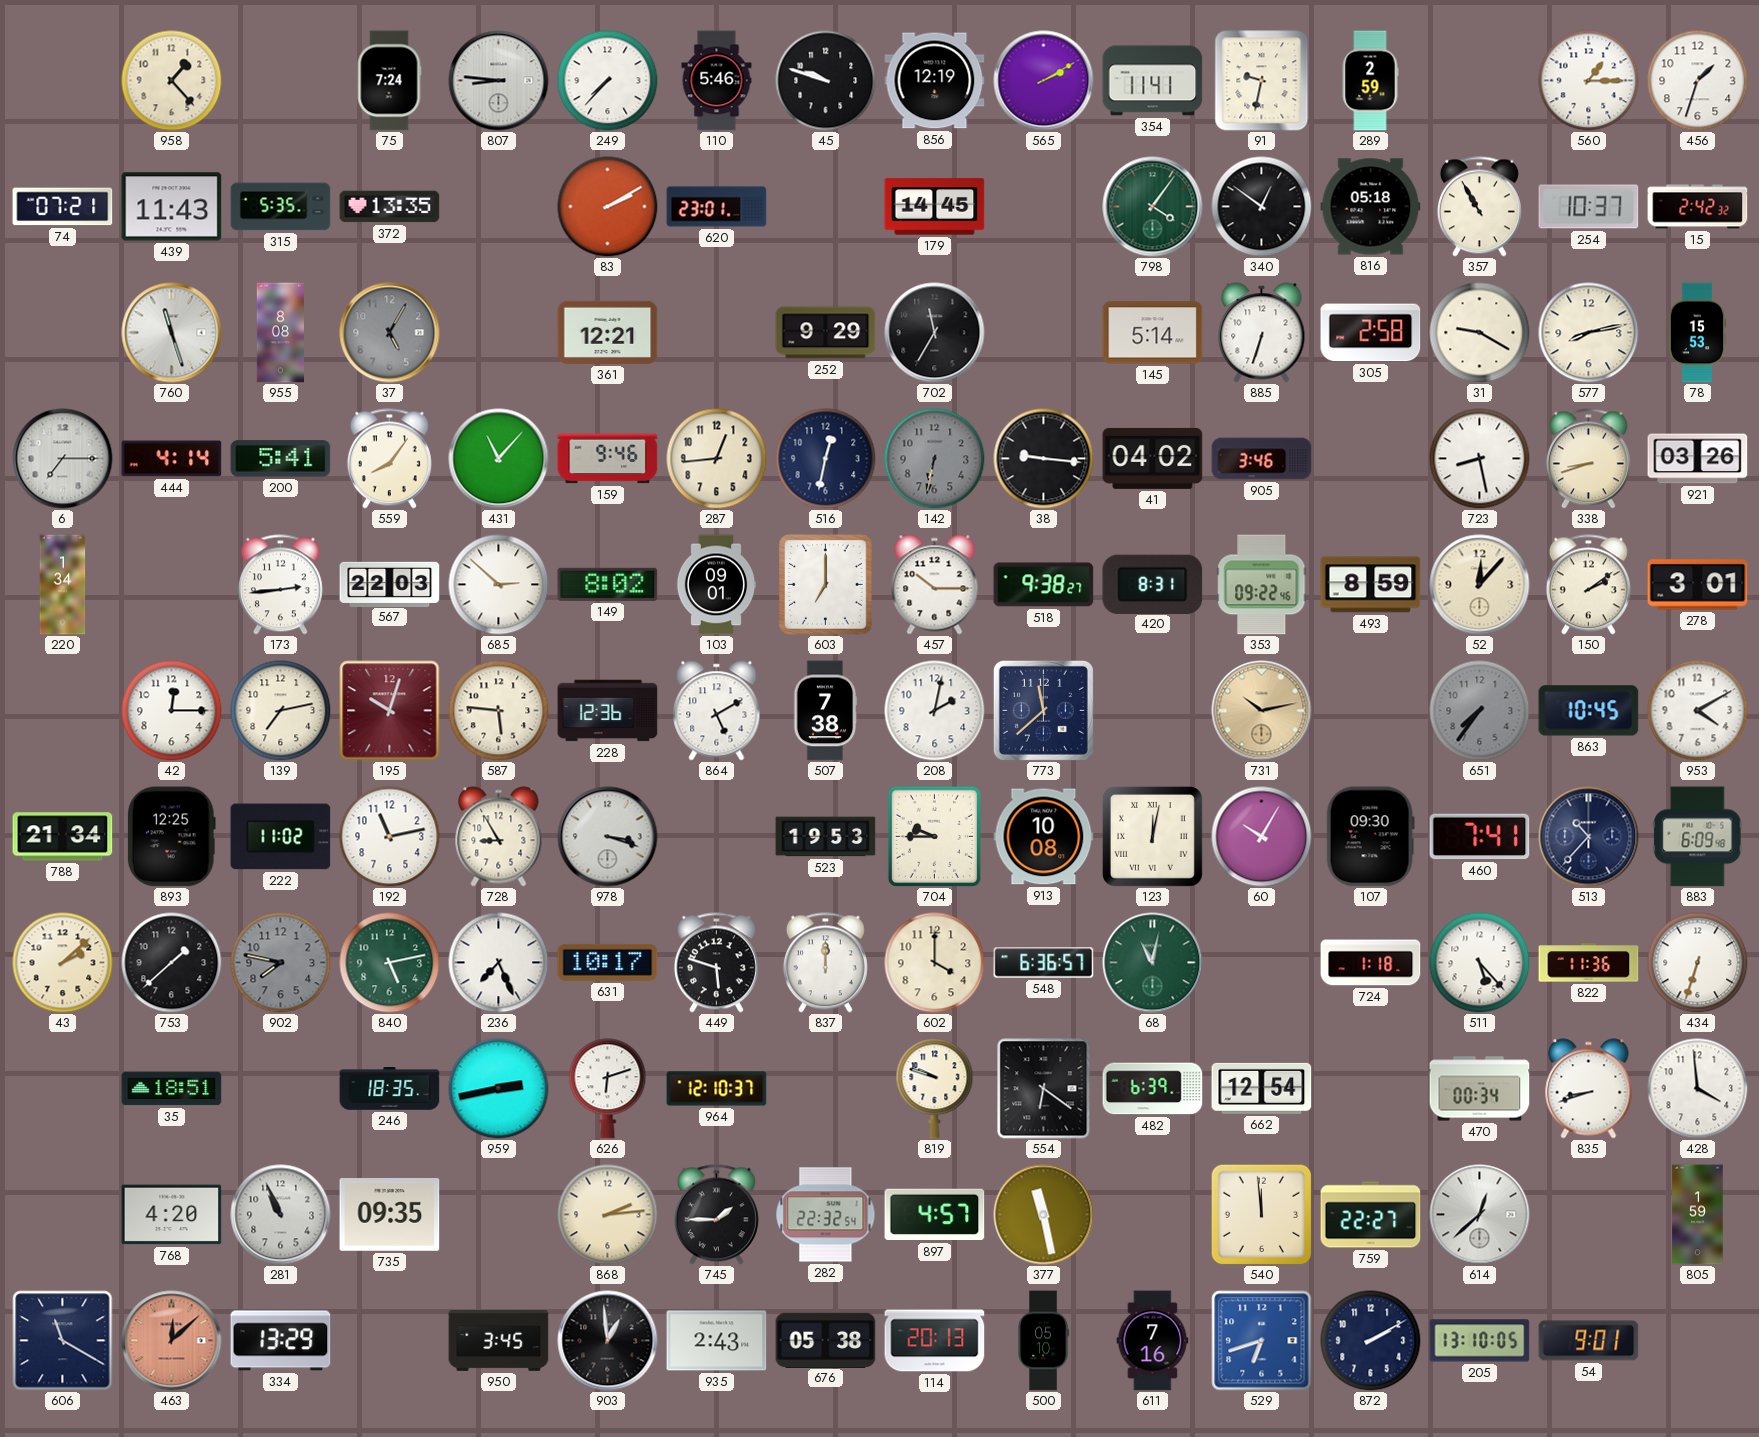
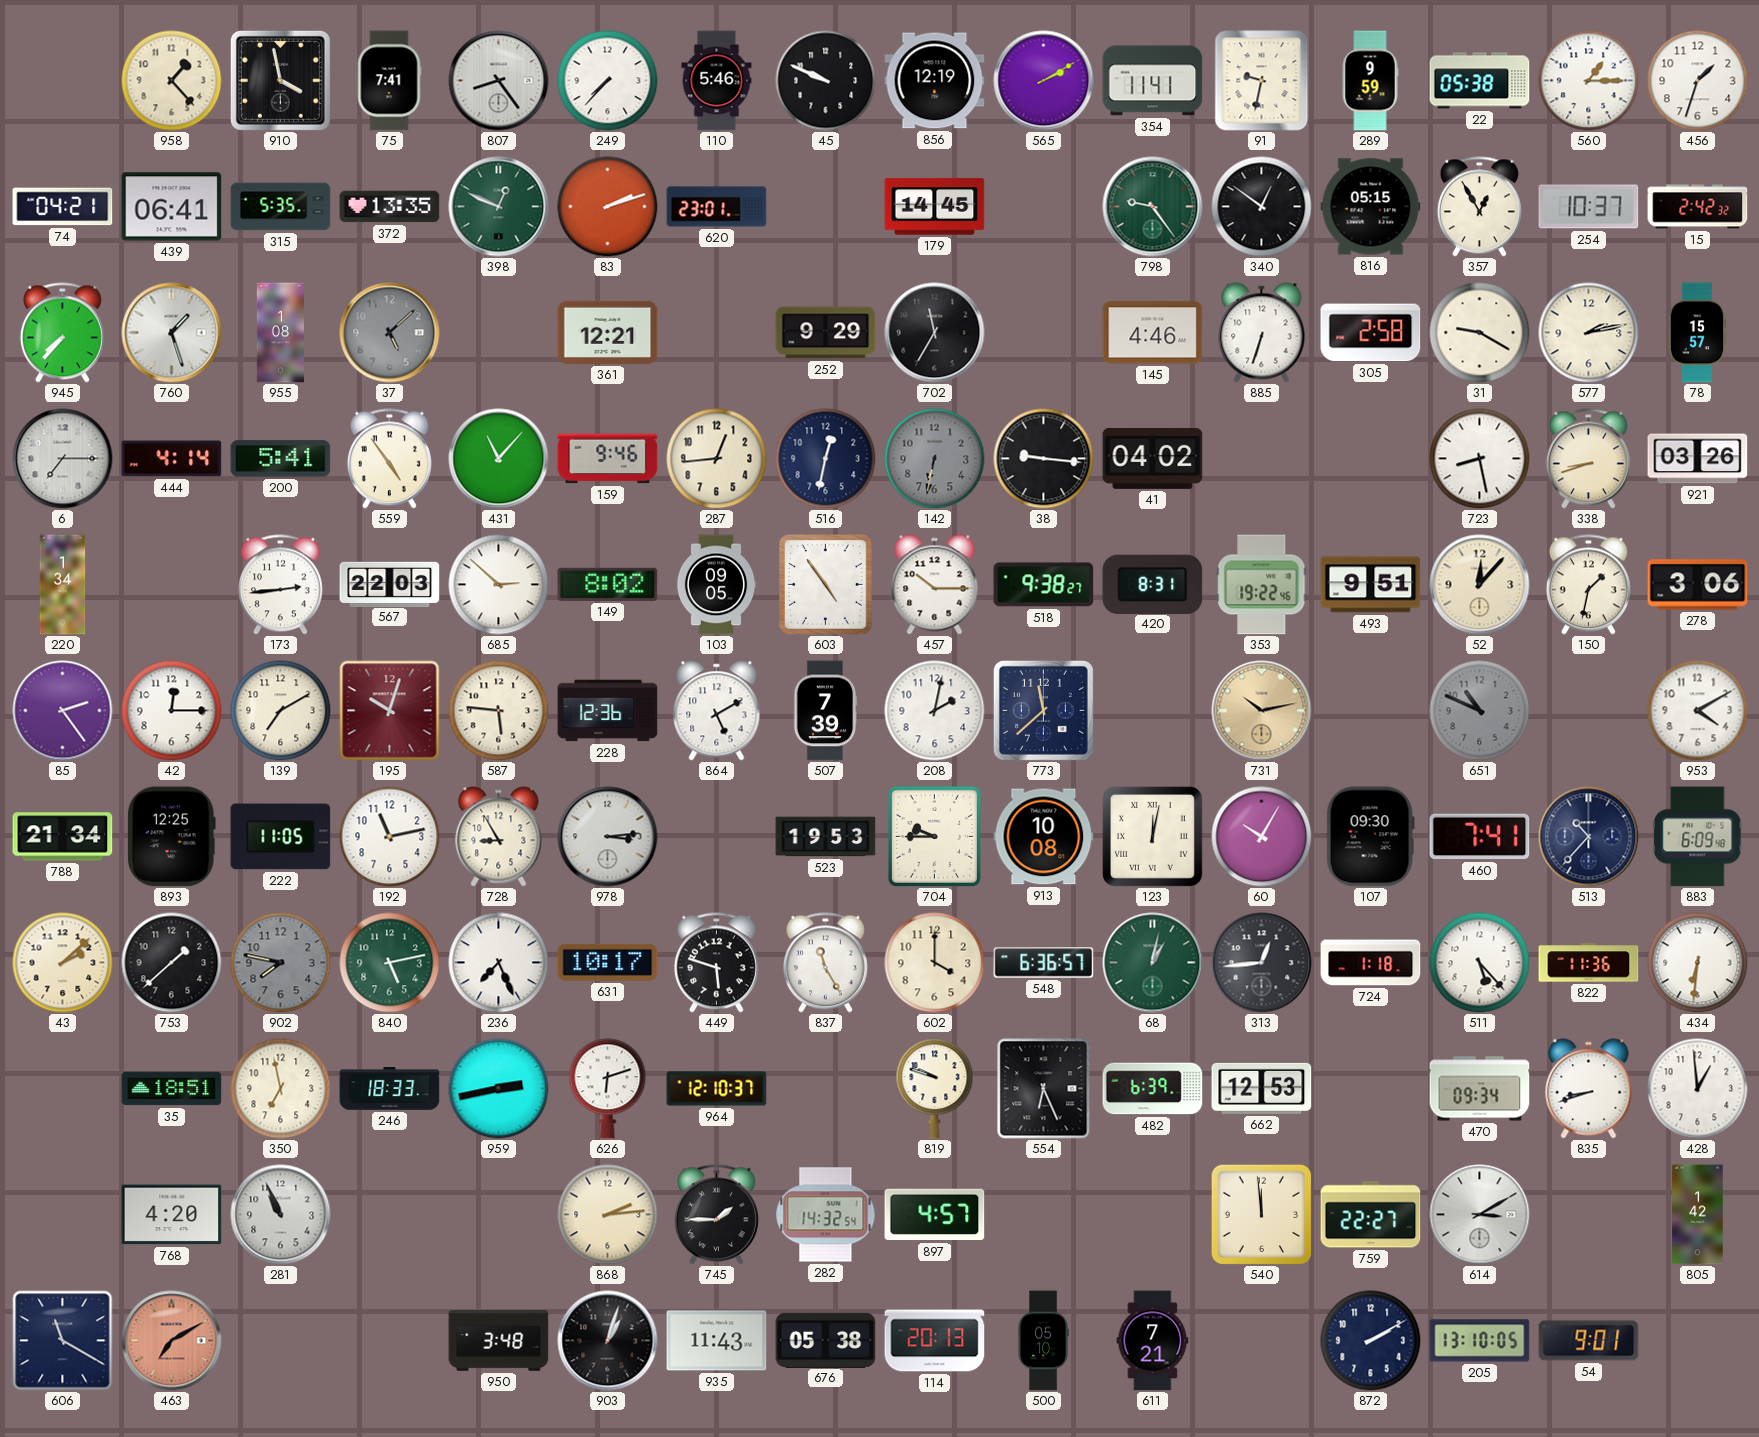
910: none -> 3:58
75: 7:24 -> 7:41
807: 8:46 -> 8:24
45: 9:48 -> 9:49
289: 2:59 -> 9:59
22: none -> 05:38
74: 07:21 -> 04:21
439: 11:43 -> 06:41
398: none -> 12:49
83: 2:10 -> 2:12
798: 4:06 -> 9:24
816: 05:18 -> 05:15
357: 10:55 -> 12:55
945: none -> 7:37
760: 11:27 -> 1:27
955: 8:08 -> 1:08
37: 5:05 -> 5:08
145: 5:14 -> 4:46
577: 8:13 -> 2:13
78: 15:53 -> 15:57
559: 8:06 -> 4:54
905: 3:46 -> none
103: 09:01 -> 09:05
603: 7:00 -> 4:54
353: 09:22 -> 19:22
493: 8:59 -> 9:51
150: 2:09 -> 1:32
278: 3:01 -> 3:06
85: none -> 2:24
139: 7:13 -> 7:10
507: 7:38 -> 7:39
651: 7:36 -> 10:49
863: 10:45 -> none
222: 11:02 -> 11:05
978: 3:18 -> 3:14
837: 12:00 -> 11:25
68: 11:02 -> 1:02
313: none -> 12:44
434: 6:33 -> 6:31
350: none -> 6:58
246: 18:35 -> 18:33
554: 6:21 -> 6:26
662: 12:54 -> 12:53
470: 00:34 -> 09:34
428: 3:59 -> 12:59
735: 09:35 -> none
282: 22:32 -> 14:32
377: 11:28 -> none
614: 12:38 -> 3:10
805: 1:59 -> 1:42
463: 12:08 -> 7:10
334: 13:29 -> none
950: 3:45 -> 3:48
903: 12:59 -> 1:03
935: 2:43 -> 11:43
611: 7:16 -> 7:21
529: 6:42 -> none
